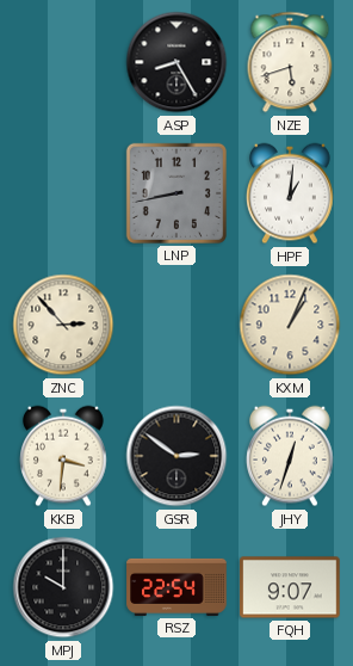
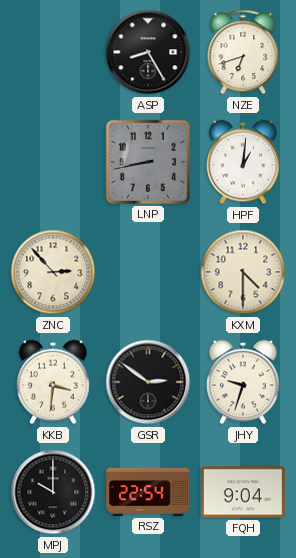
NZE: 5:42 -> 6:42
KXM: 1:04 -> 4:30
JHY: 12:33 -> 9:33
FQH: 9:07 -> 9:04
